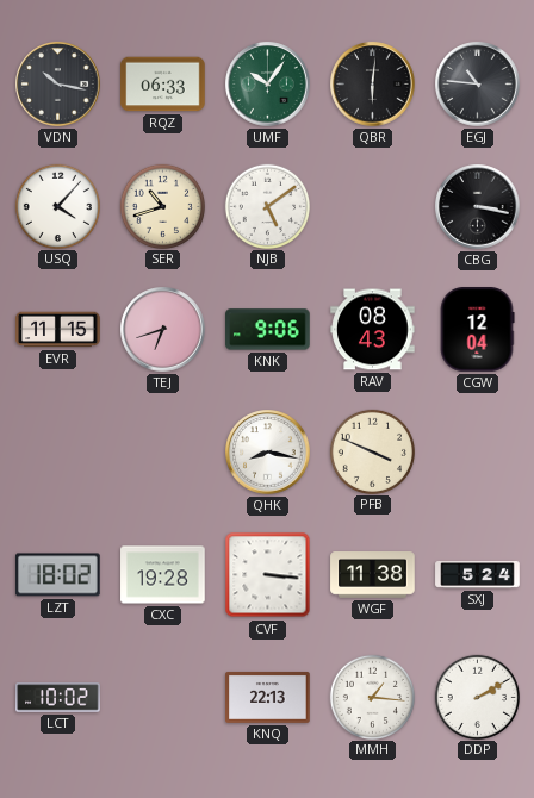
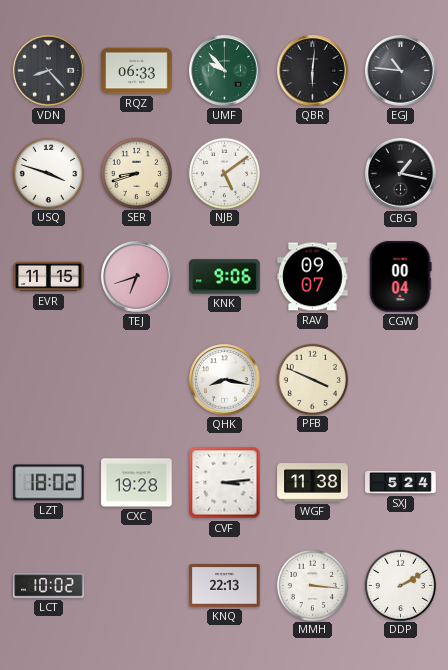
VDN: 10:17 -> 8:23
UMF: 10:06 -> 9:53
USQ: 4:07 -> 3:48
SER: 10:42 -> 8:42
CBG: 3:17 -> 1:17
RAV: 08:43 -> 09:07
CGW: 12:04 -> 00:04
CVF: 3:16 -> 3:14
MMH: 1:16 -> 3:16
